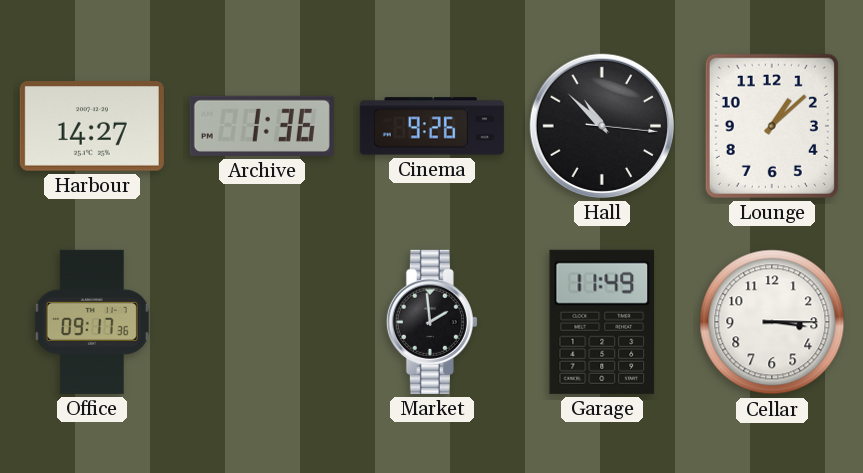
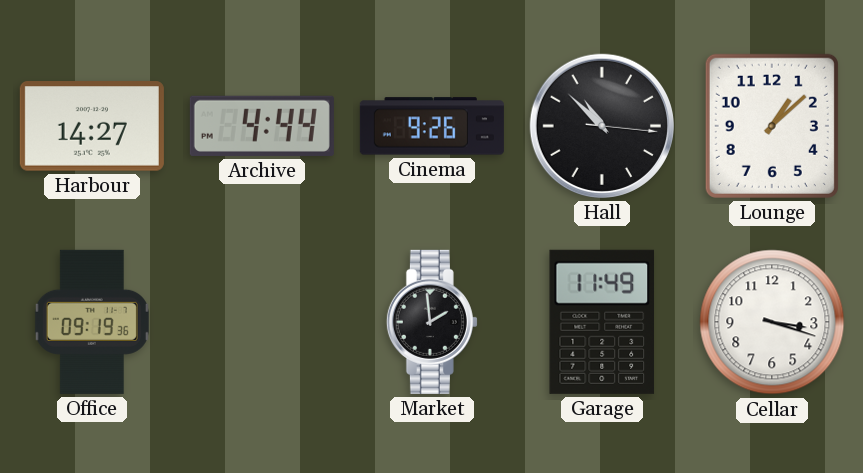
Archive: 1:36 -> 4:44
Office: 09:17 -> 09:19
Cellar: 3:15 -> 3:18
